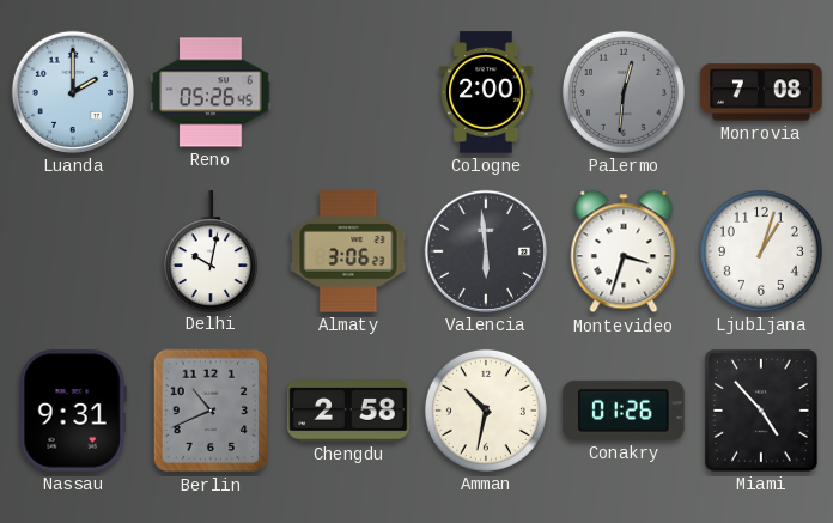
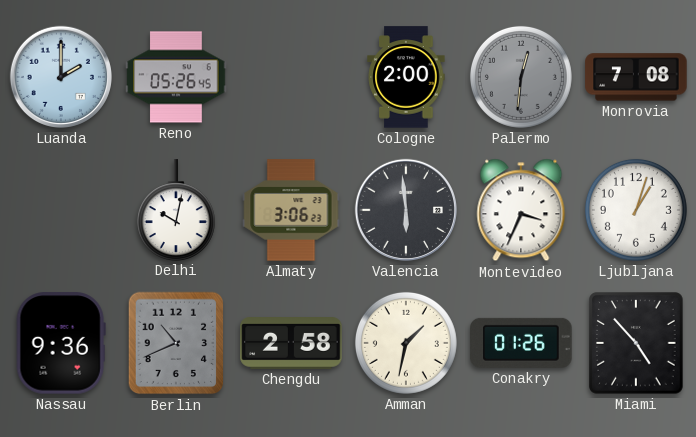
Montevideo: 3:33 -> 3:34
Nassau: 9:31 -> 9:36
Amman: 10:32 -> 1:32
